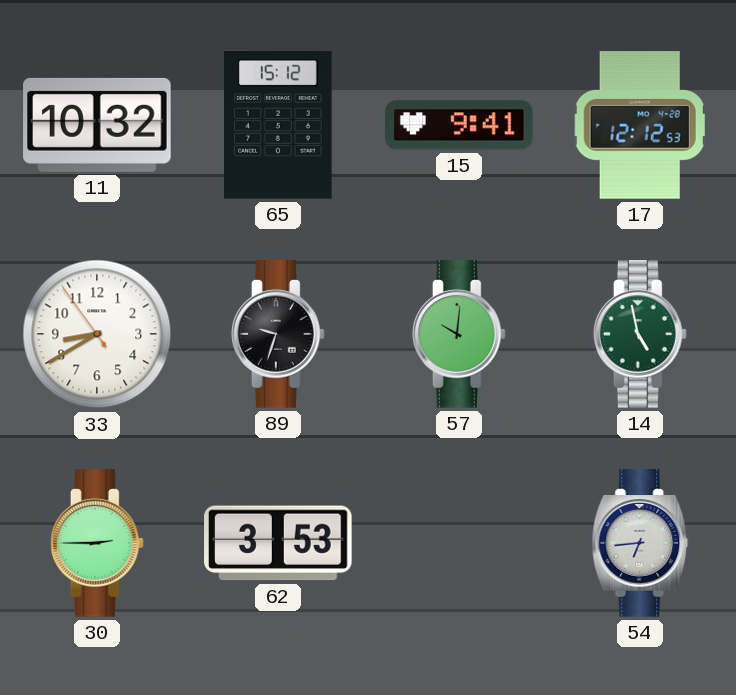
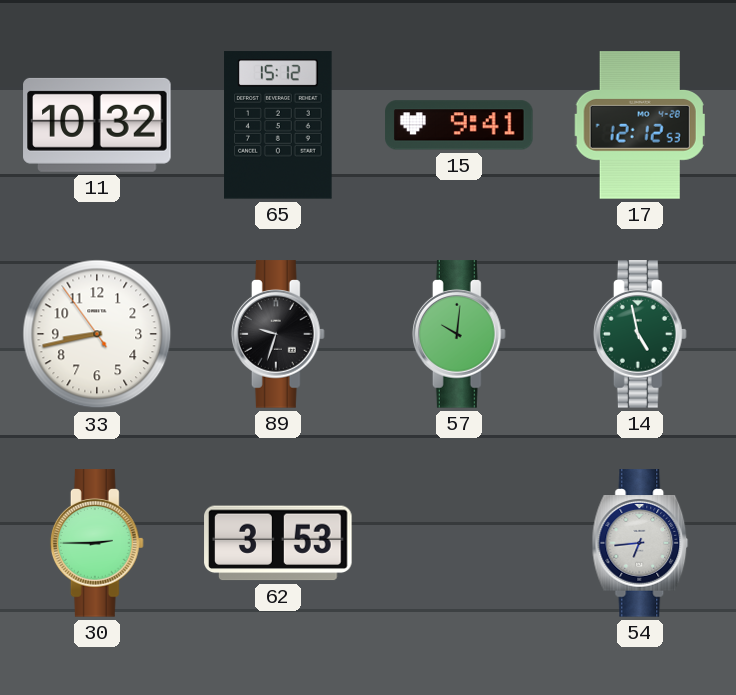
33: 8:39 -> 8:42
